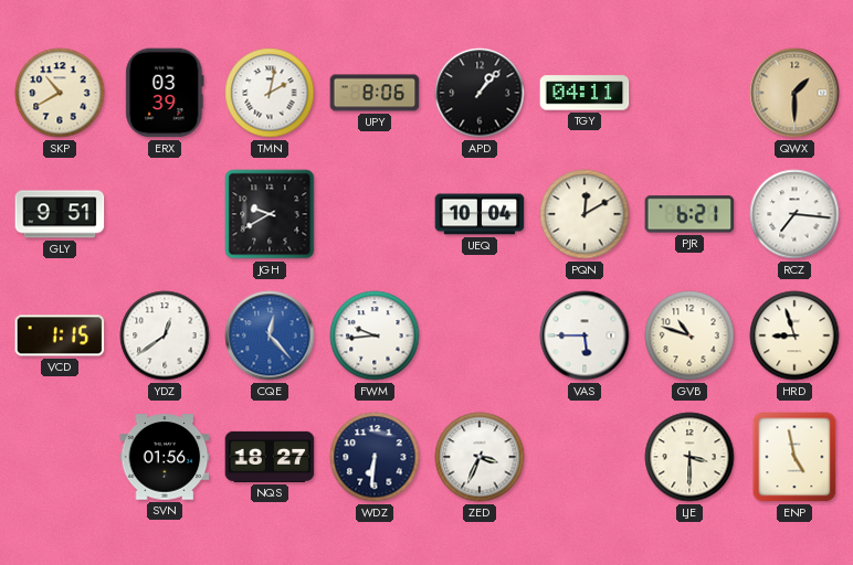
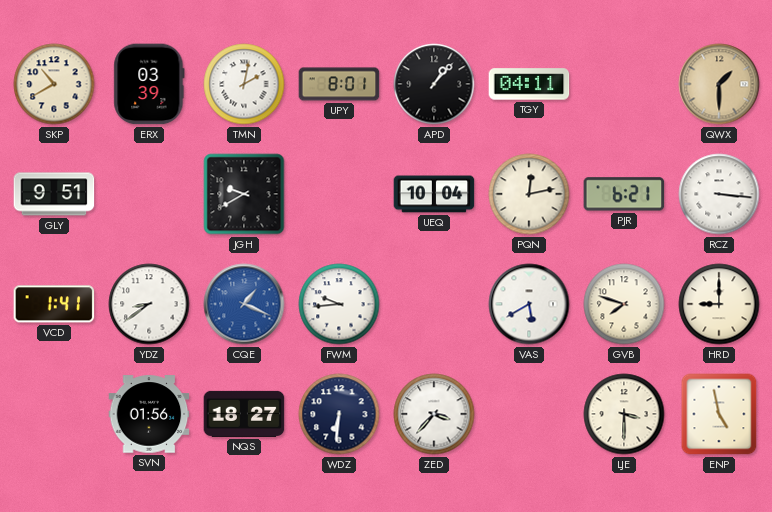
UPY: 8:06 -> 8:01
PQN: 12:10 -> 12:13
RCZ: 7:16 -> 3:16
VCD: 1:15 -> 1:41
YDZ: 12:39 -> 8:39
CQE: 12:23 -> 1:19
VAS: 5:45 -> 5:40
GVB: 10:48 -> 7:48
HRD: 8:57 -> 9:00
ZED: 3:34 -> 3:37
